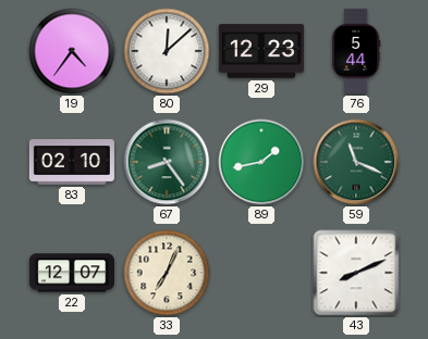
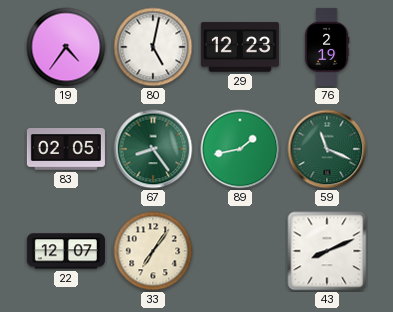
80: 12:08 -> 5:02
76: 5:44 -> 2:19
83: 02:10 -> 02:05
33: 7:04 -> 7:06
